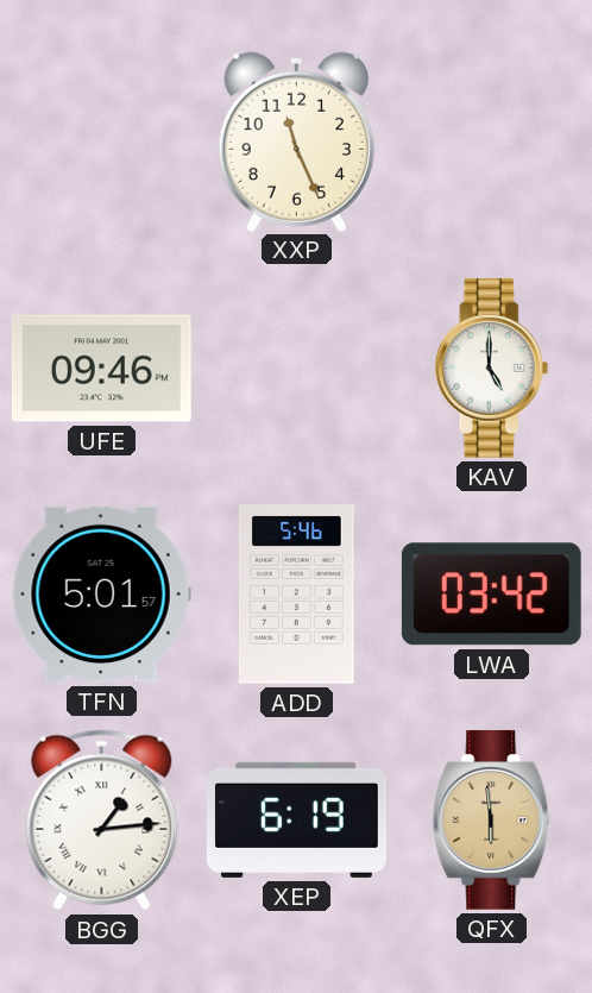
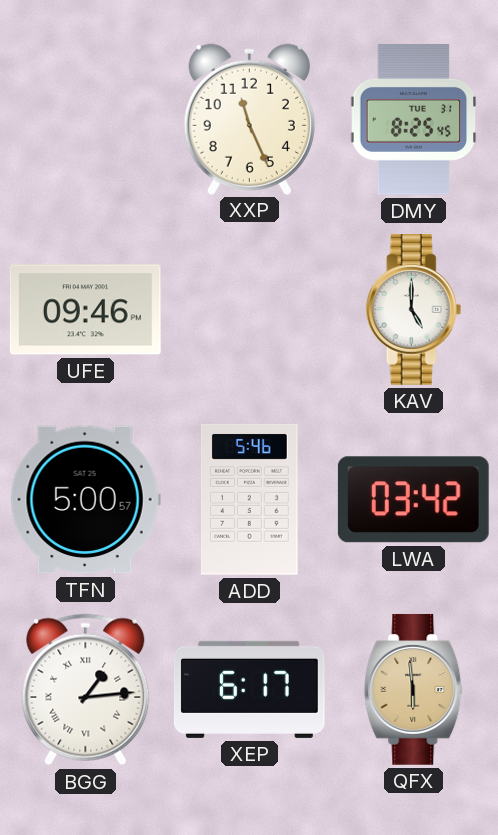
DMY: none -> 8:25
TFN: 5:01 -> 5:00
XEP: 6:19 -> 6:17
